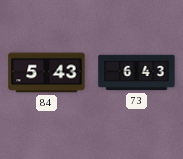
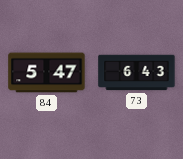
84: 5:43 -> 5:47
